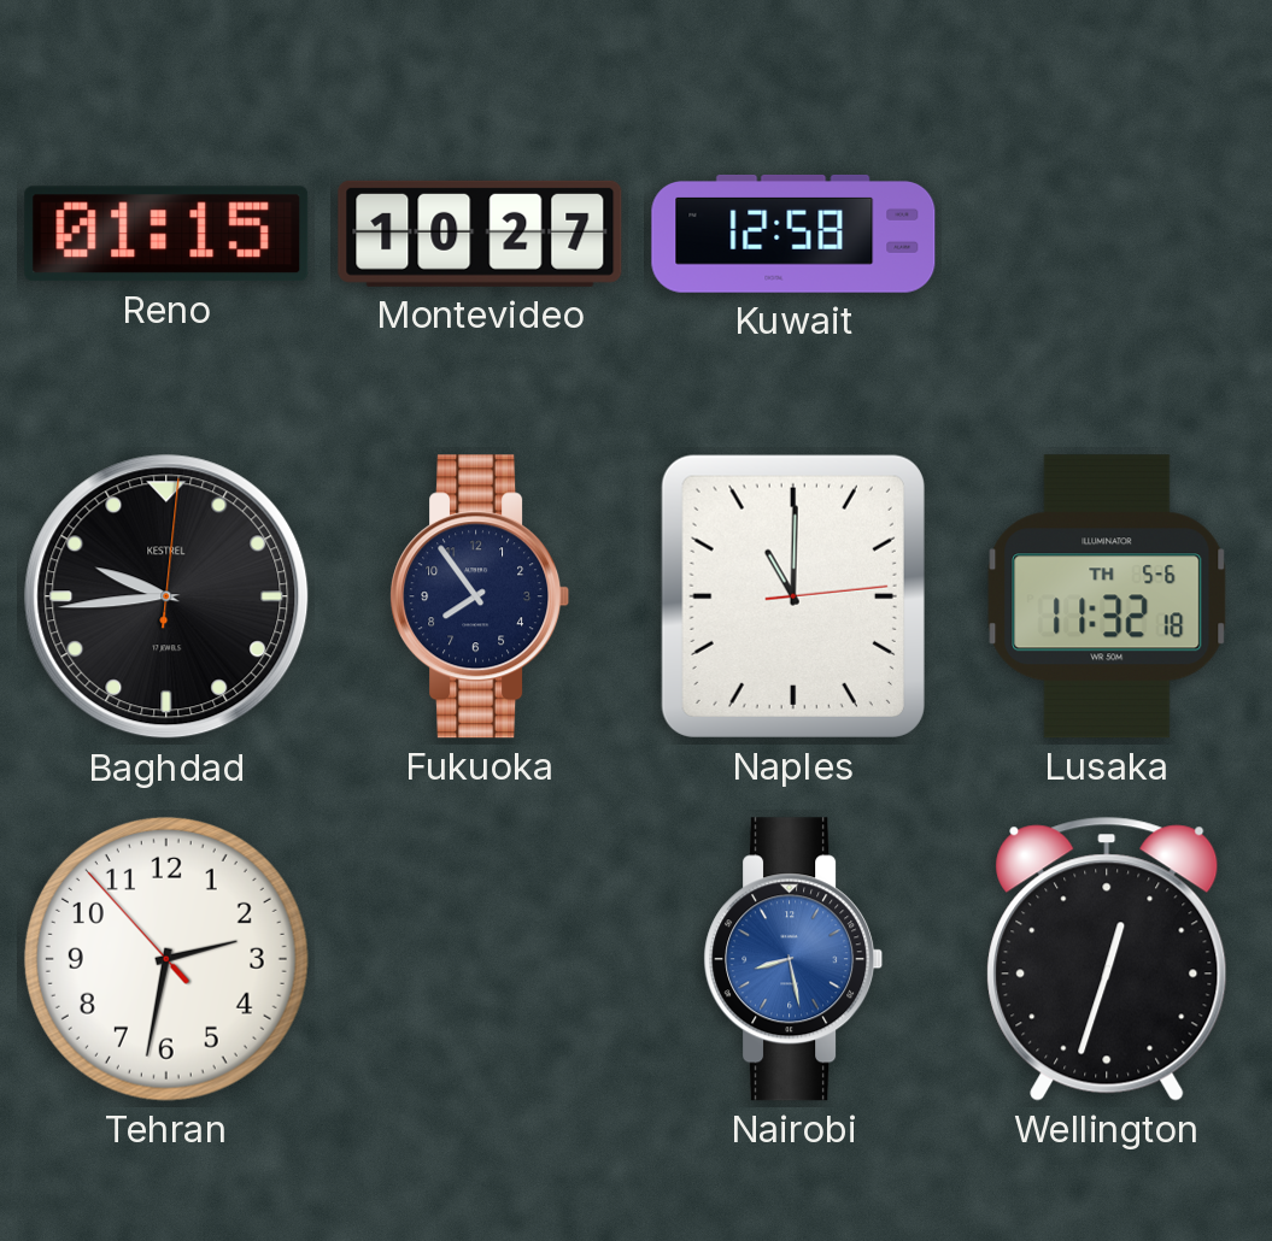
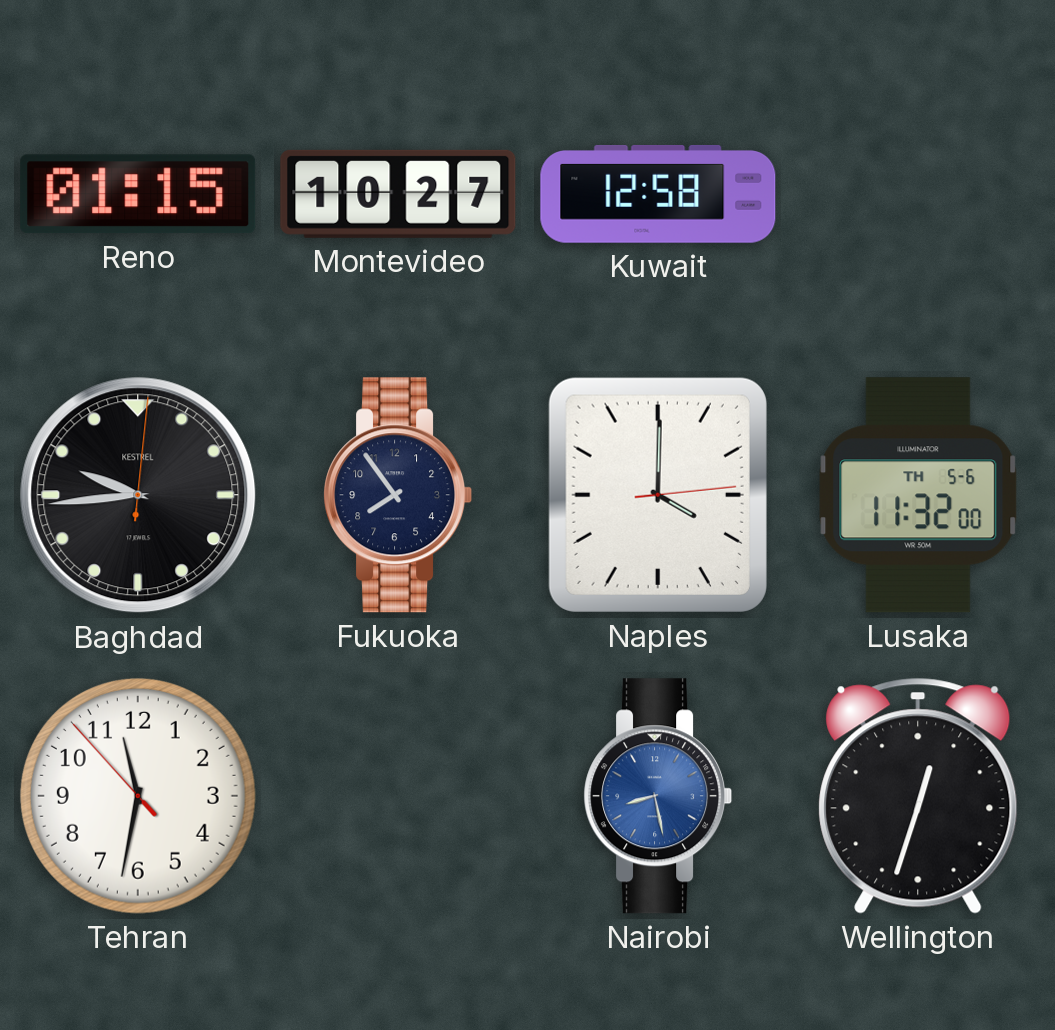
Naples: 11:00 -> 4:00
Lusaka: 11:32:18 -> 11:32:00
Tehran: 2:31 -> 11:31
